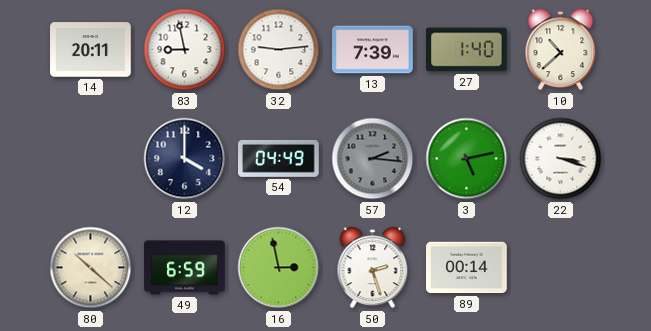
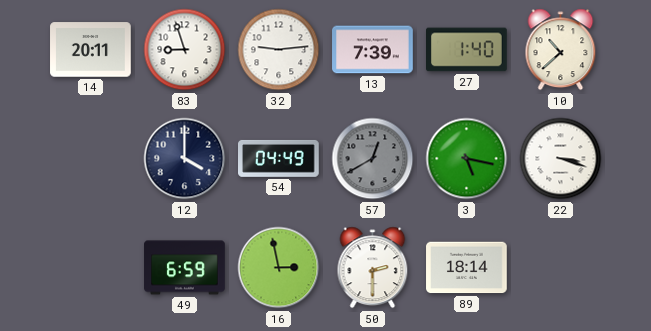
83: 8:58 -> 8:57
57: 2:16 -> 12:40
3: 5:13 -> 5:17
80: 10:22 -> none
50: 2:27 -> 2:30
89: 00:14 -> 18:14
